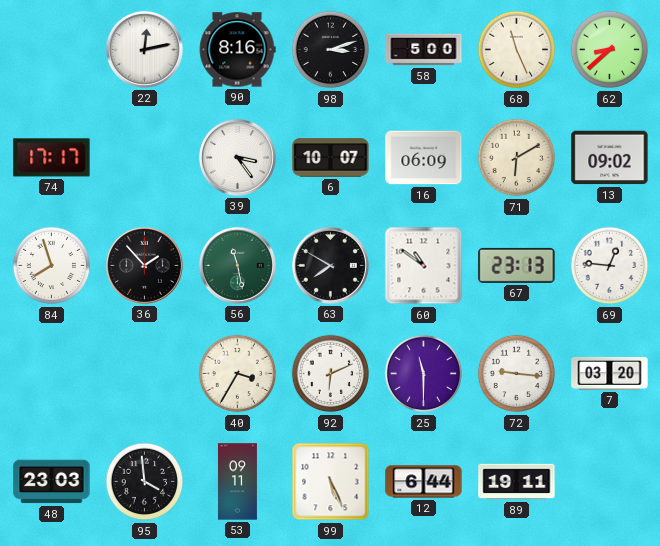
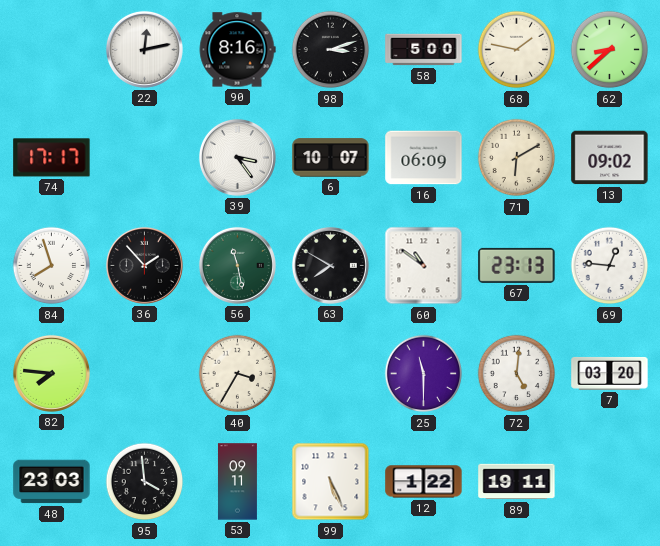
68: 11:26 -> 1:47
82: none -> 7:46
92: 6:11 -> none
72: 9:16 -> 5:01
12: 6:44 -> 1:22
